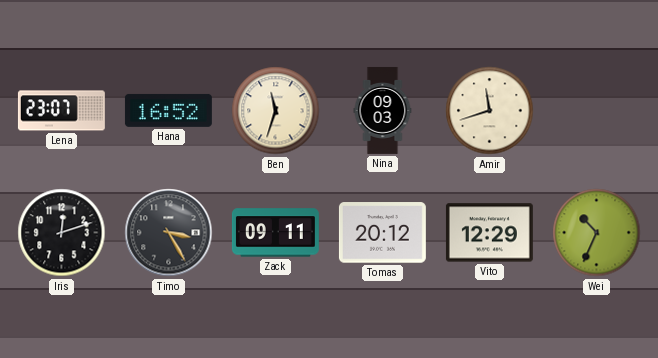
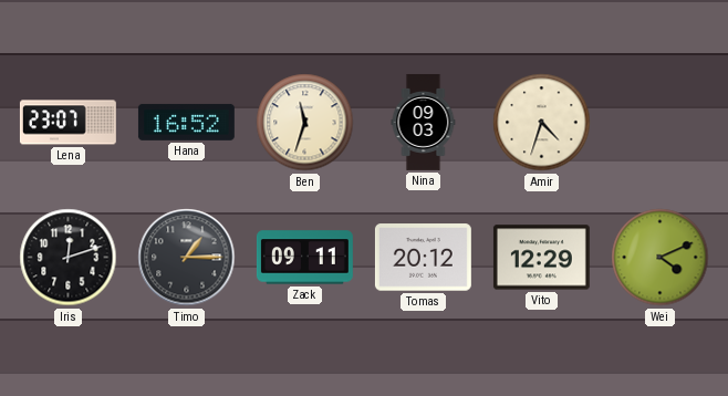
Amir: 11:42 -> 4:33
Timo: 3:25 -> 1:15
Wei: 10:34 -> 4:11
